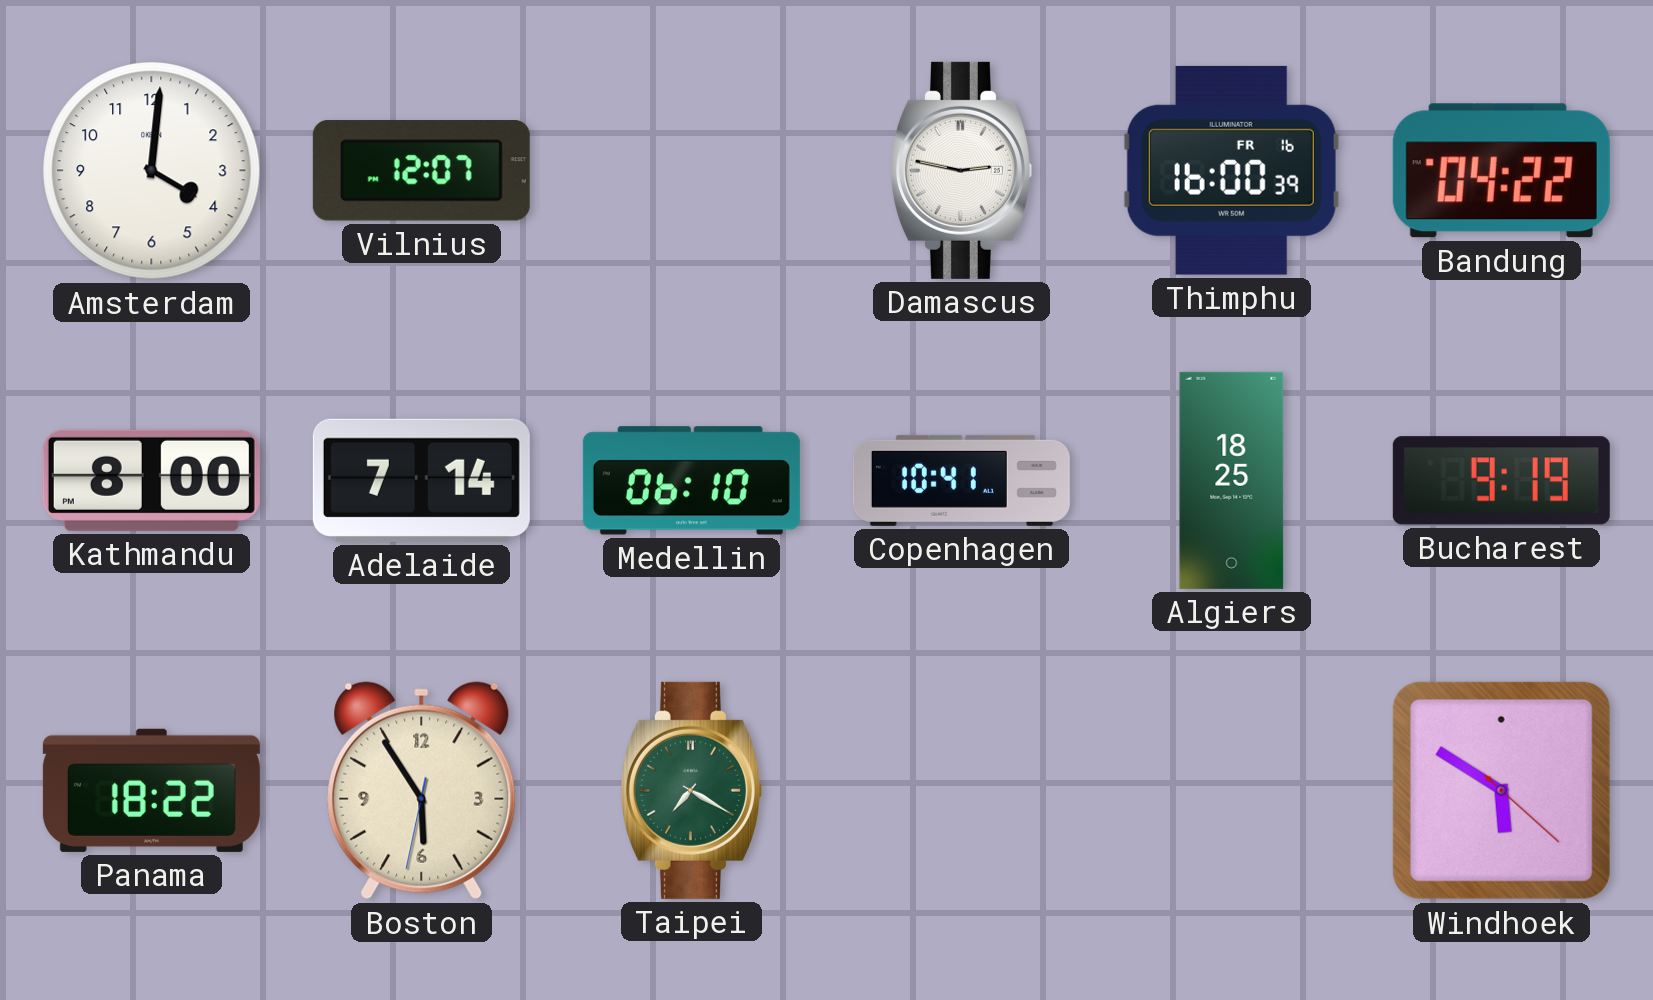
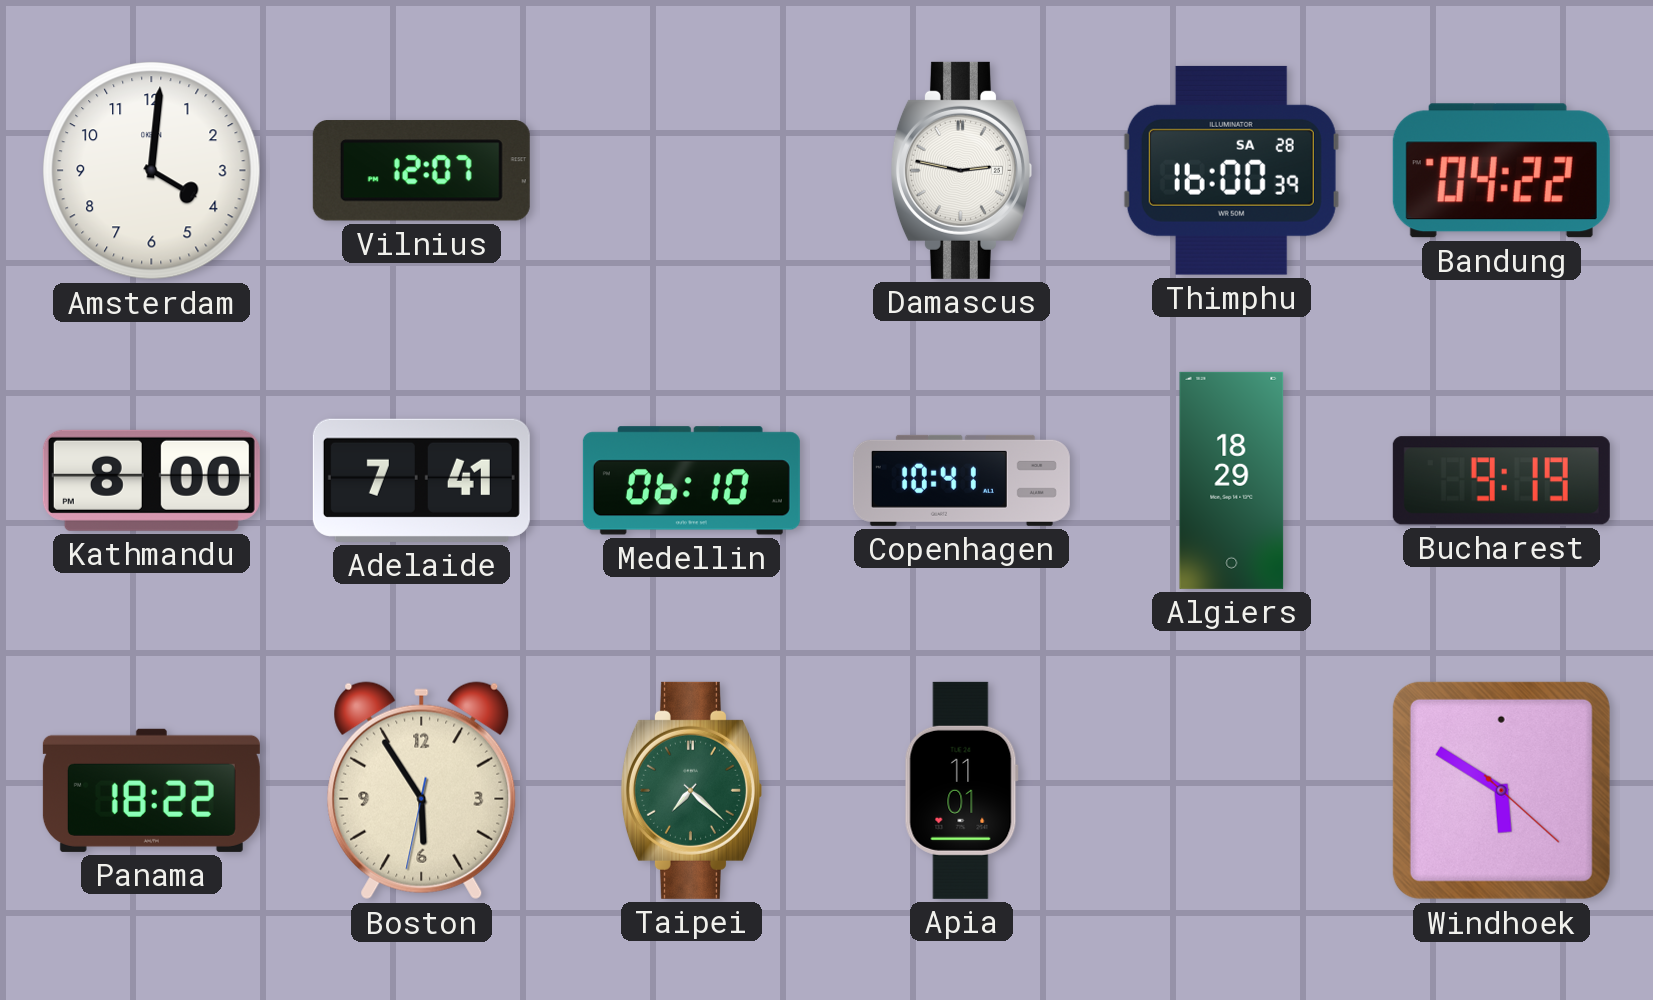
Thimphu date: FR 16 -> SA 28
Adelaide: 7:14 -> 7:41
Algiers: 18:25 -> 18:29
Taipei: 7:20 -> 7:22
Apia: none -> 11:01
